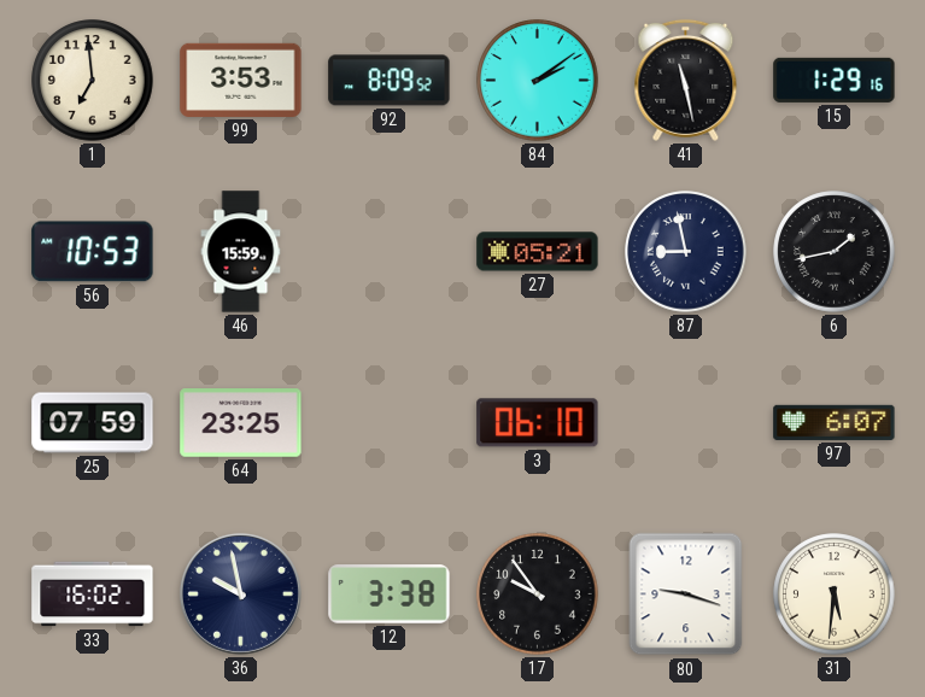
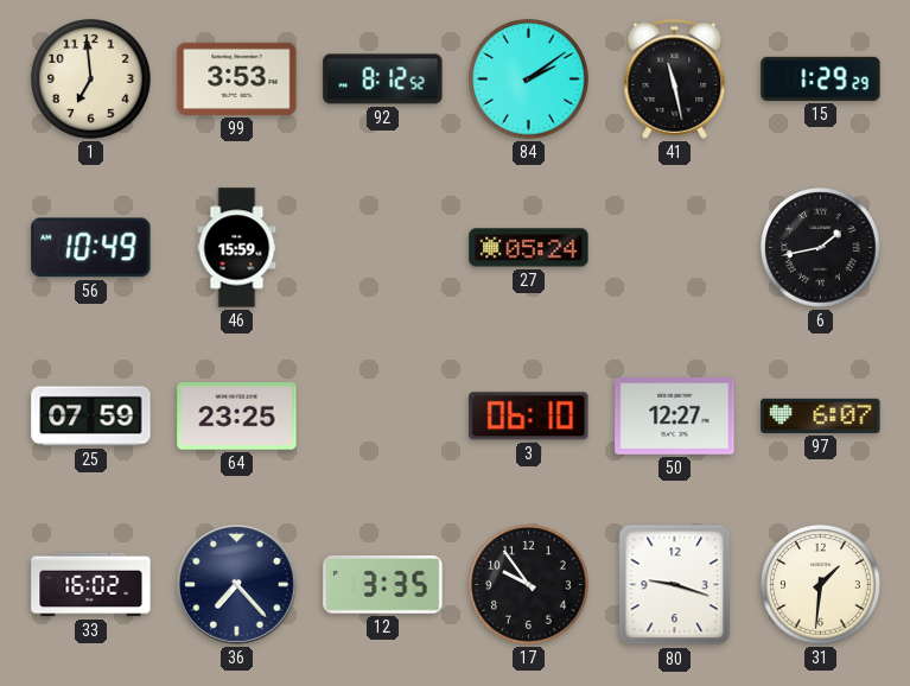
92: 8:09 -> 8:12
15: 1:29:16 -> 1:29:29
56: 10:53 -> 10:49
27: 05:21 -> 05:24
87: 8:58 -> none
50: none -> 12:27
36: 9:58 -> 7:23
12: 3:38 -> 3:35
31: 5:31 -> 1:31
